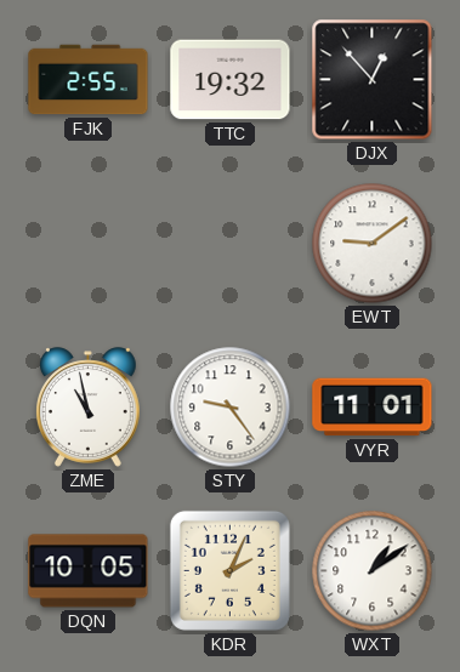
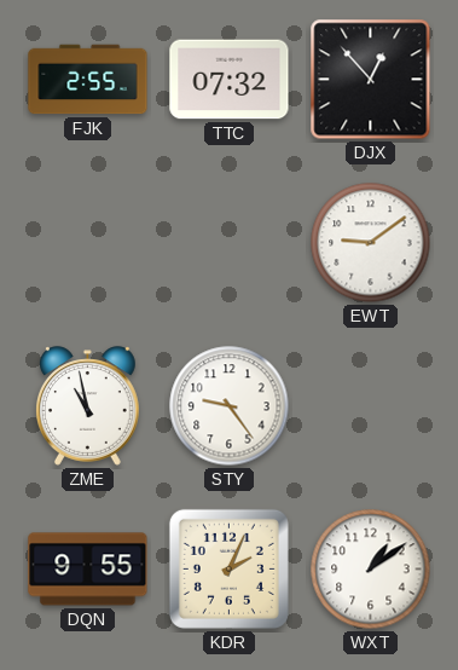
TTC: 19:32 -> 07:32
VYR: 11:01 -> none
DQN: 10:05 -> 9:55
